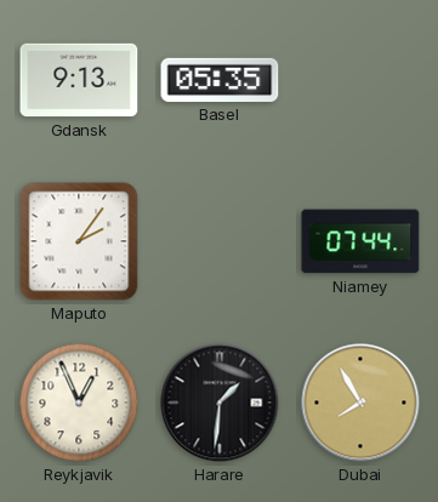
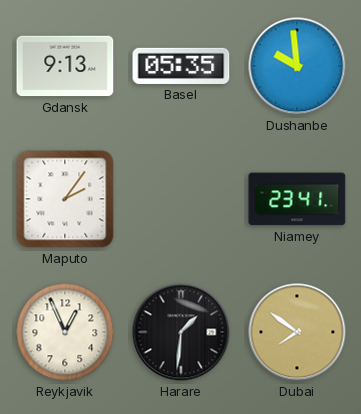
Dushanbe: none -> 9:59
Niamey: 07:44 -> 23:41
Dubai: 7:55 -> 7:51
